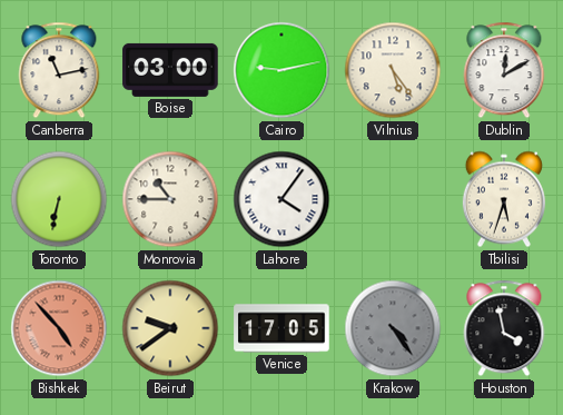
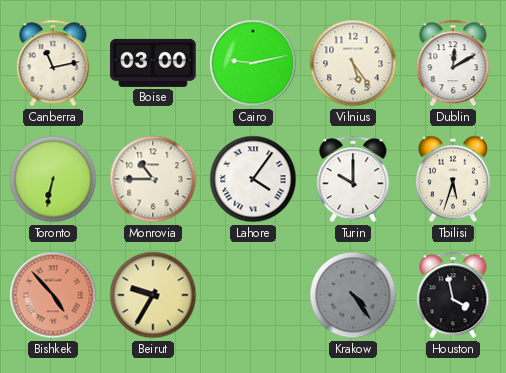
Turin: none -> 10:00
Beirut: 9:39 -> 9:35
Venice: 17:05 -> none
